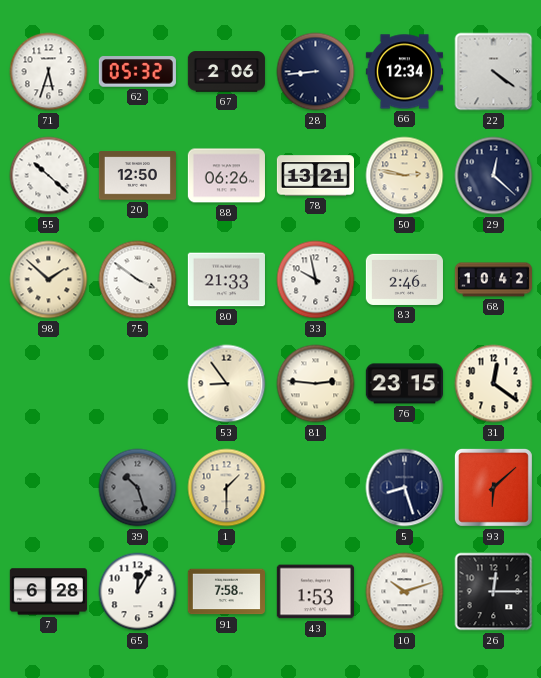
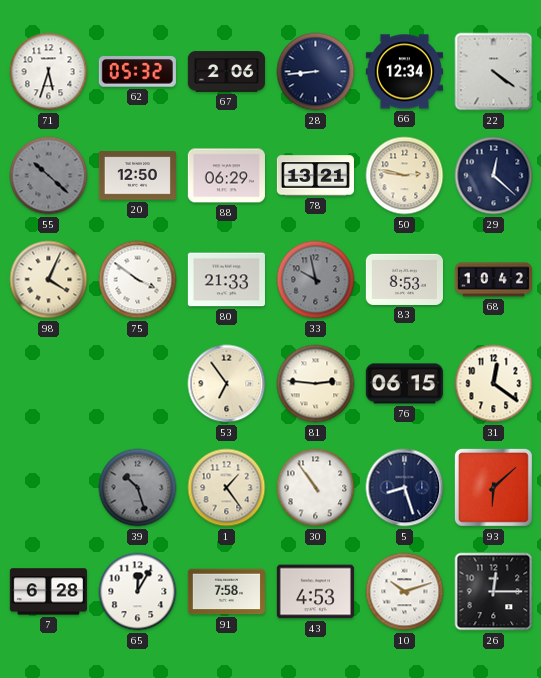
55 dial: white -> grey
88: 06:26 -> 06:29
98: 1:52 -> 4:04
33 dial: white -> grey
83: 2:46 -> 8:53
53: 8:54 -> 6:54
76: 23:15 -> 06:15
1: 1:30 -> 1:24
30: none -> 10:54
43: 1:53 -> 4:53
